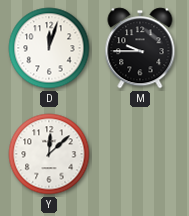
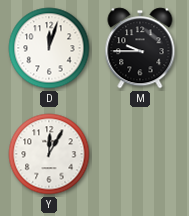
Y: 12:08 -> 12:05
